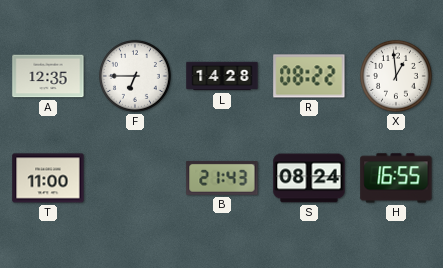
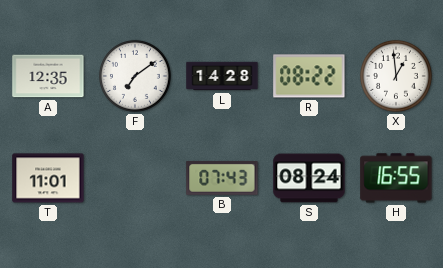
F: 6:45 -> 7:09
T: 11:00 -> 11:01
B: 21:43 -> 07:43
